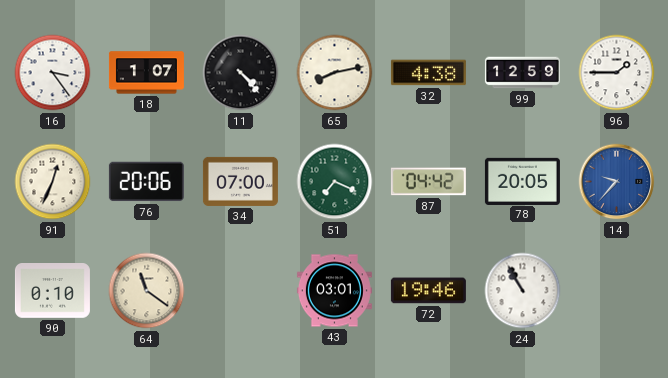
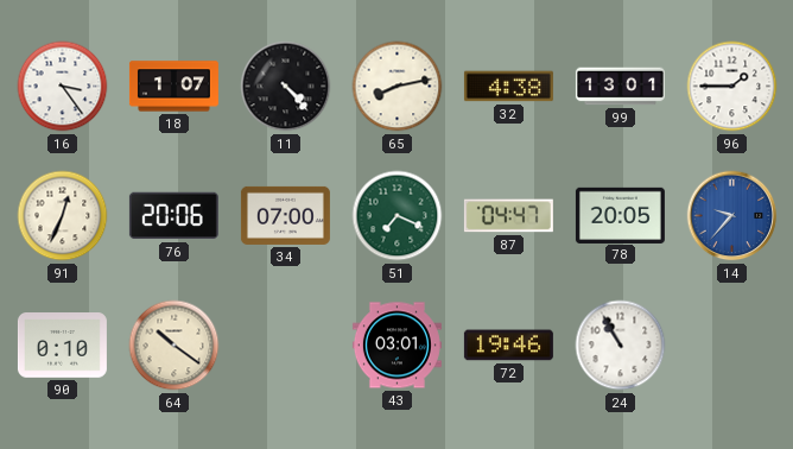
99: 12:59 -> 13:01
87: 04:42 -> 04:47
64: 11:21 -> 10:21
